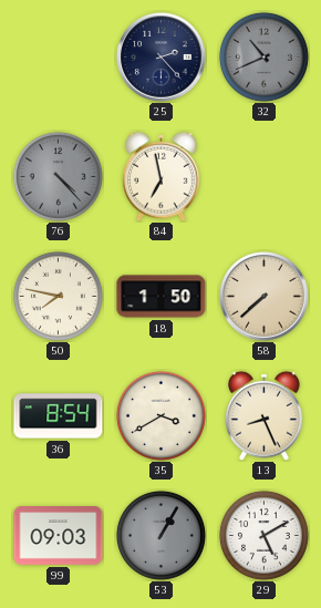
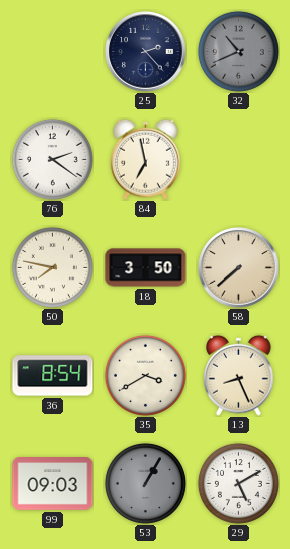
76: 4:23 -> 2:21
76 dial: grey -> white
18: 1:50 -> 3:50
